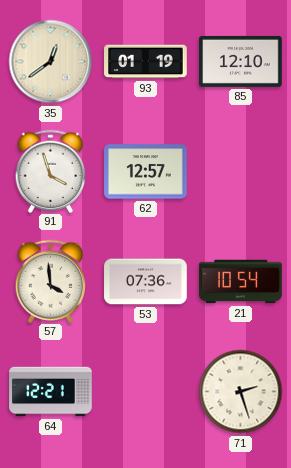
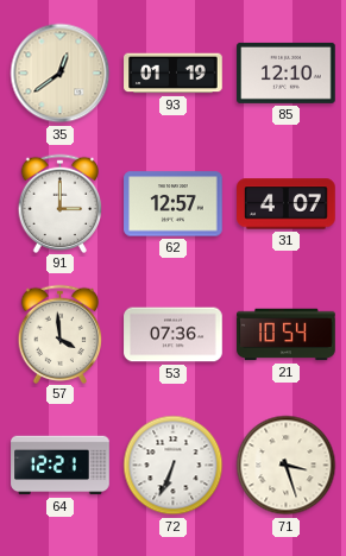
91: 3:57 -> 3:00
31: none -> 4:07
72: none -> 6:34
71: 2:27 -> 3:27
